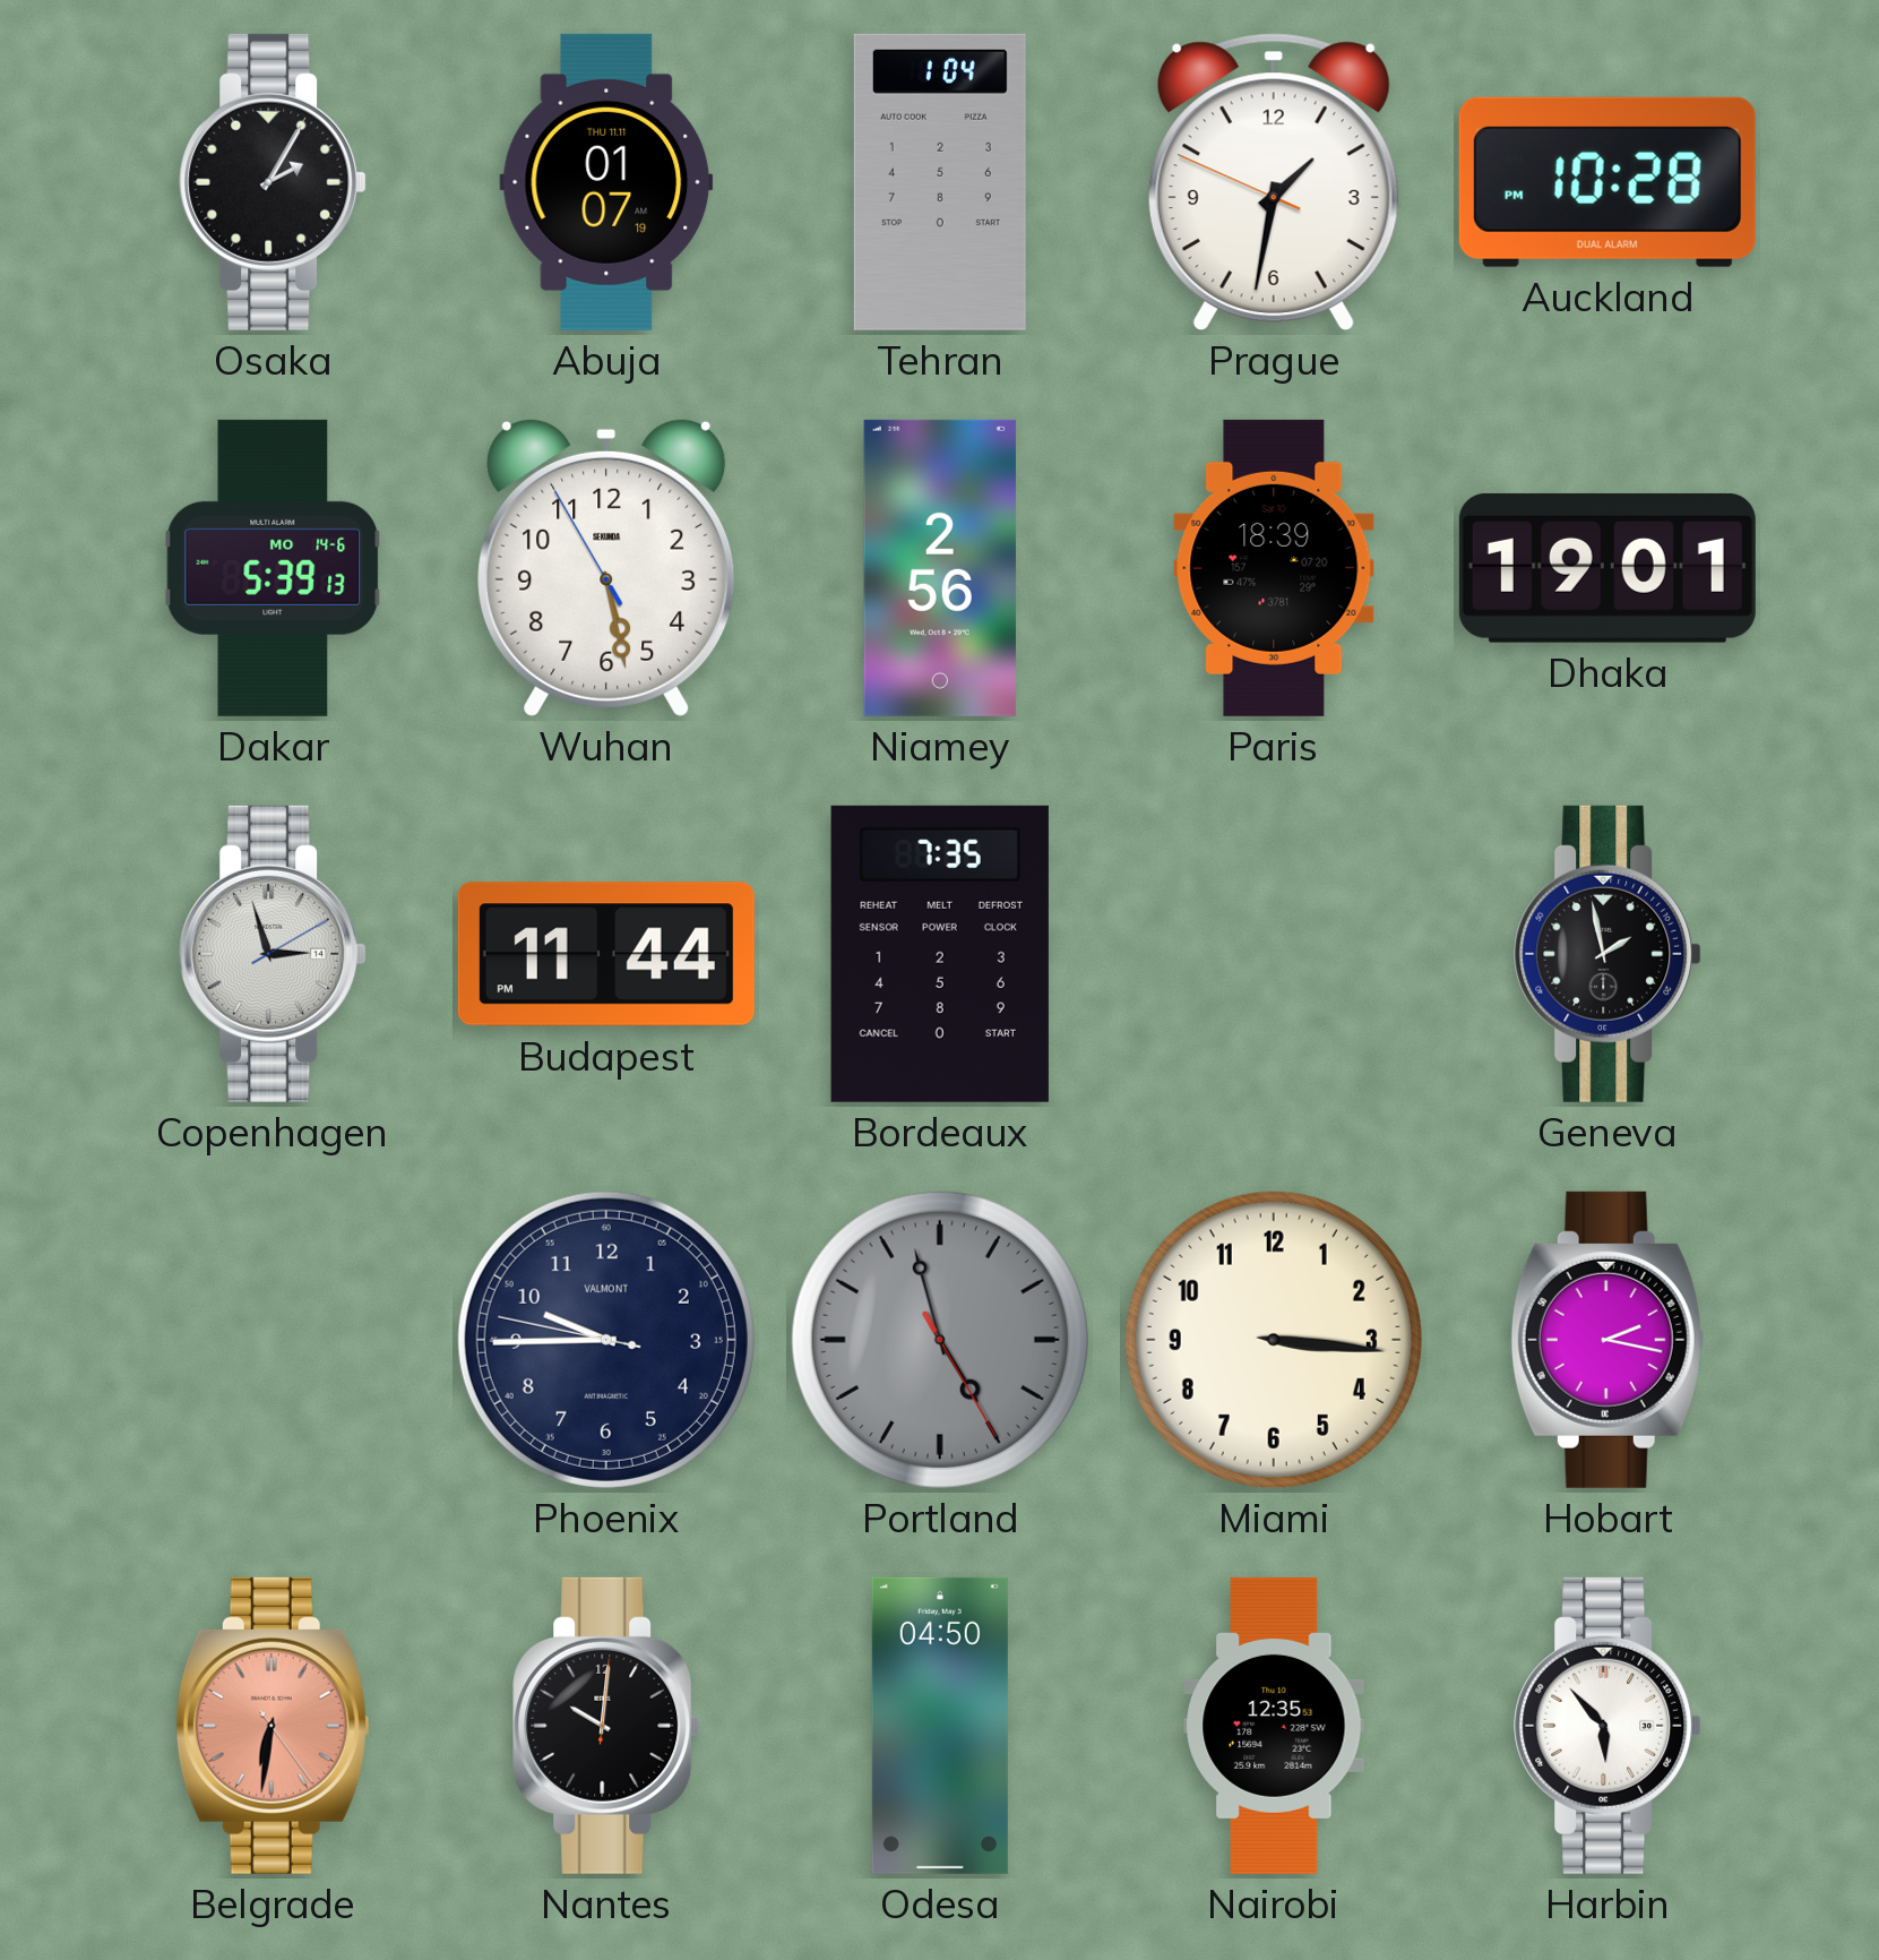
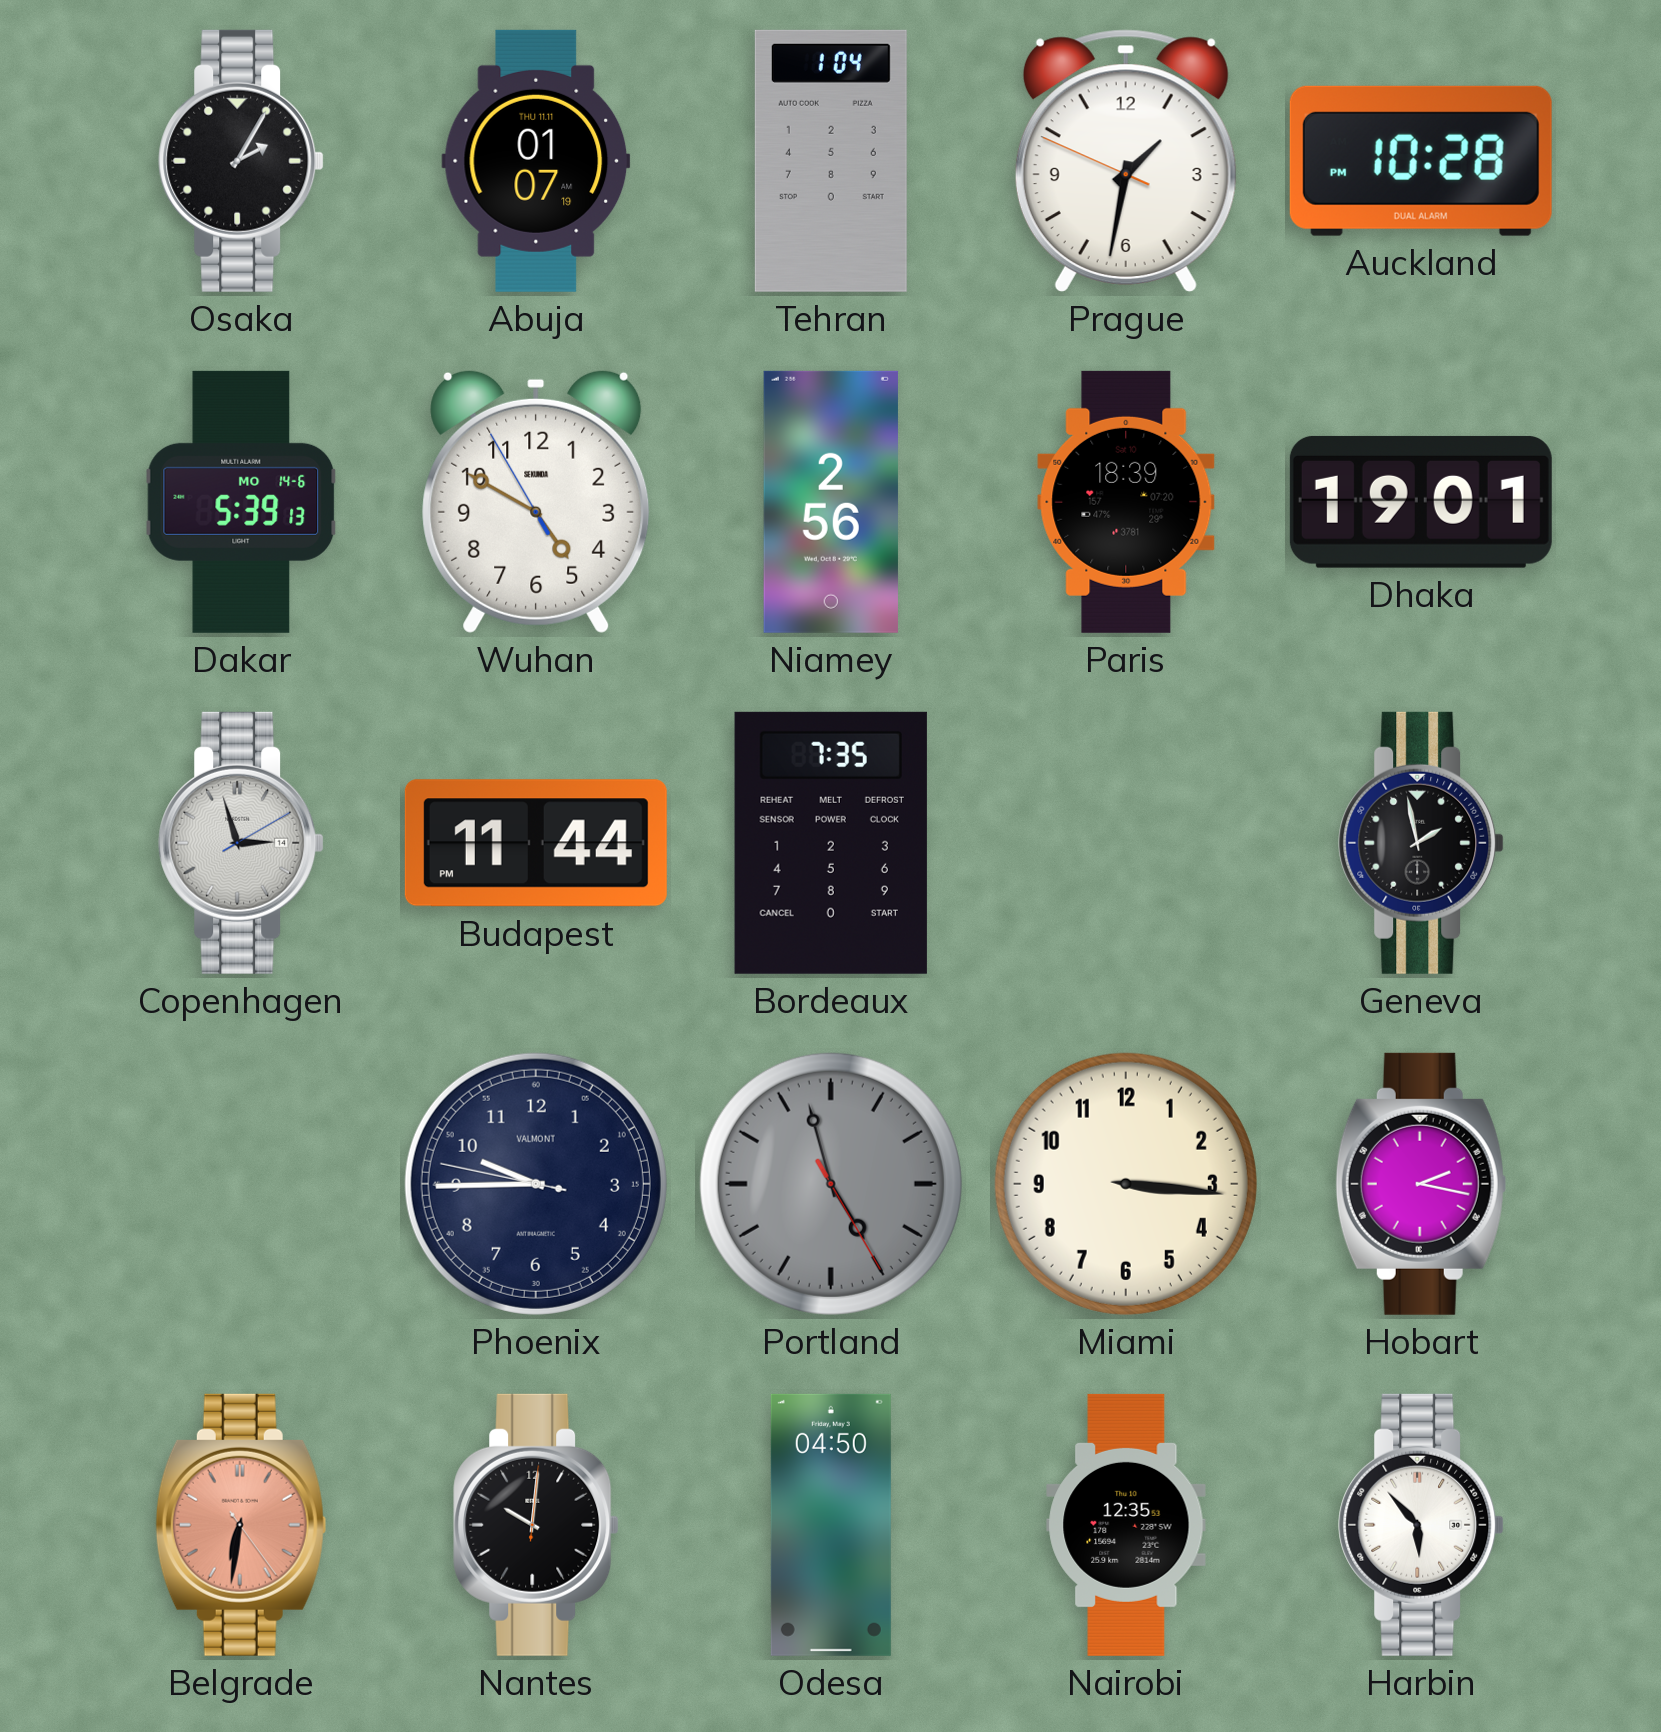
Wuhan: 5:27 -> 4:49
